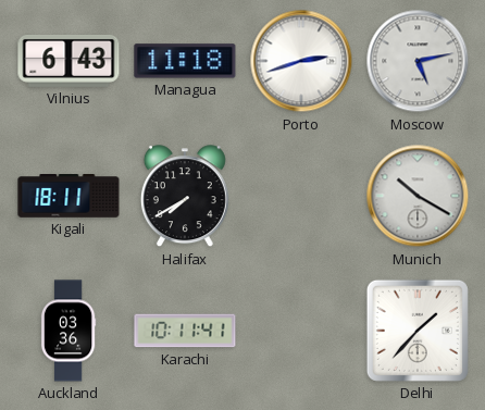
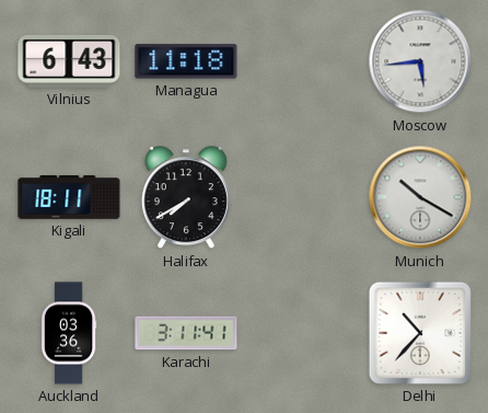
Porto: 2:42 -> none
Moscow: 5:13 -> 5:44
Karachi: 10:11 -> 3:11
Delhi: 1:37 -> 10:37
